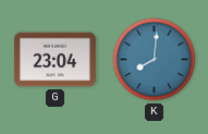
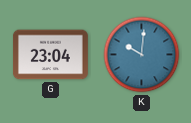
K: 8:01 -> 10:01
